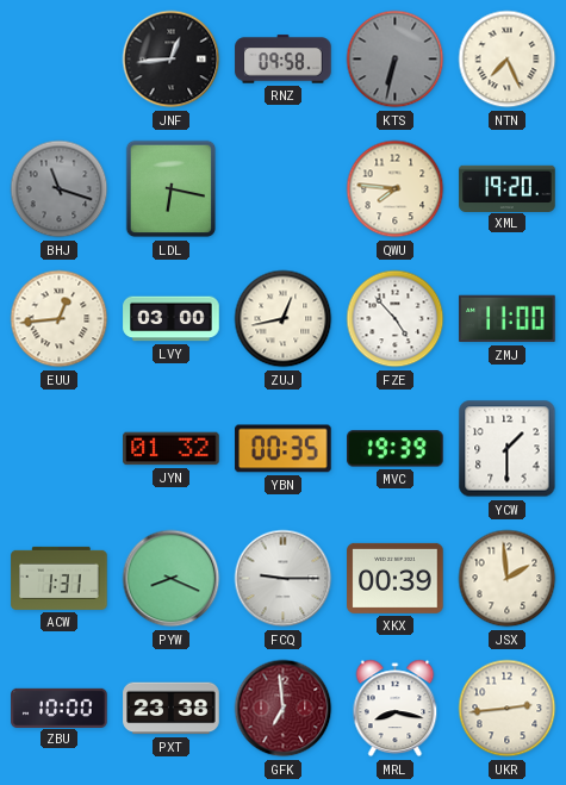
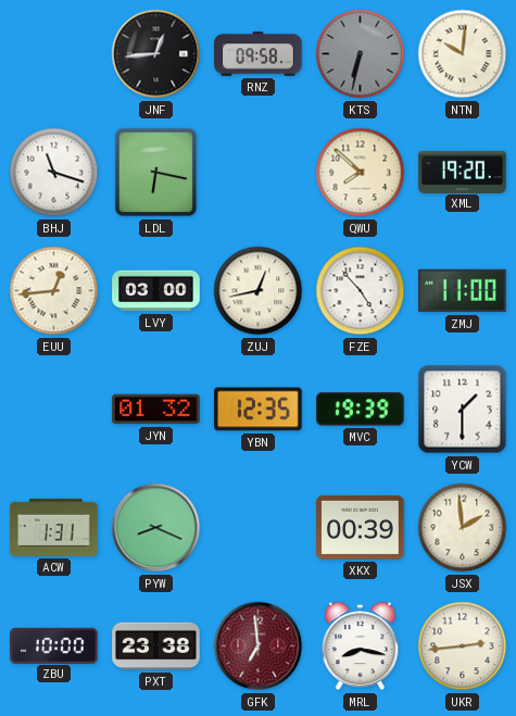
NTN: 7:26 -> 10:01
BHJ dial: grey -> white
QWU: 7:46 -> 7:52
YBN: 00:35 -> 12:35
FCQ: 9:15 -> none
